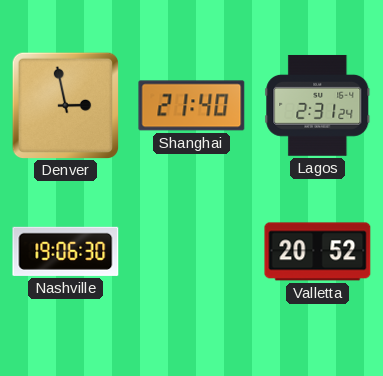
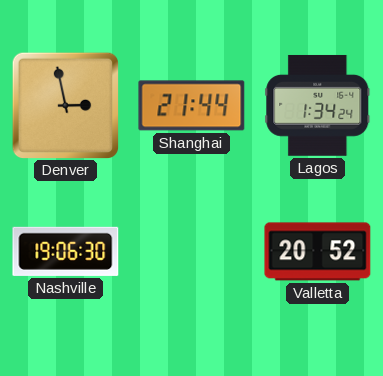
Shanghai: 21:40 -> 21:44
Lagos: 2:31 -> 1:34
